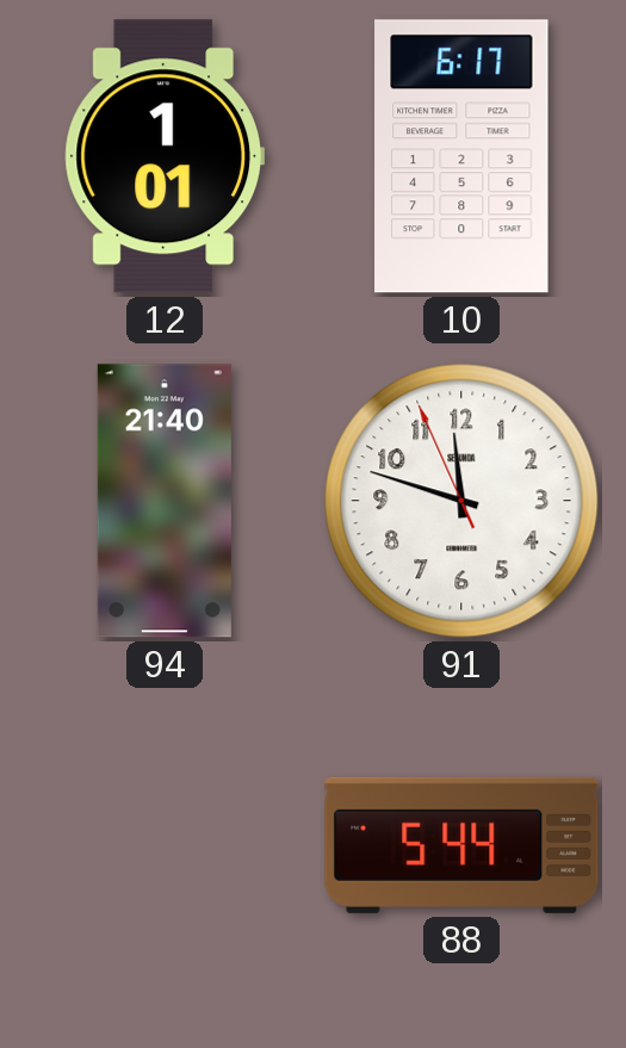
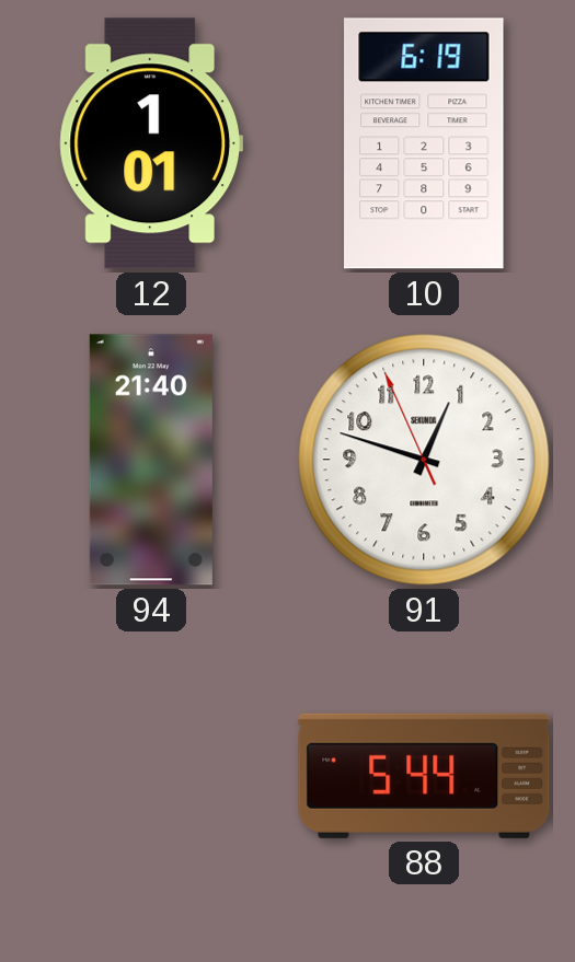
10: 6:17 -> 6:19
91: 11:47 -> 12:47
